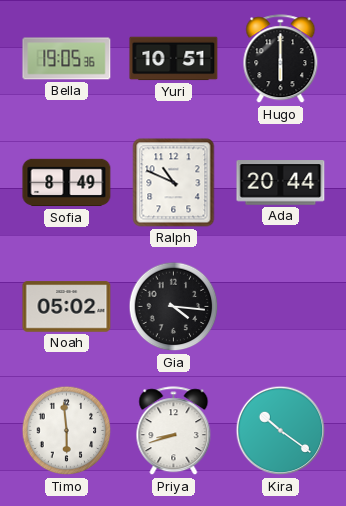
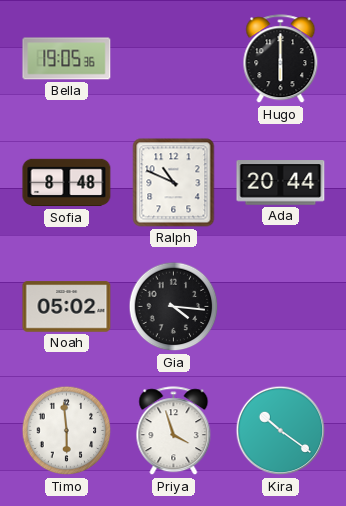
Yuri: 10:51 -> none
Sofia: 8:49 -> 8:48
Priya: 8:42 -> 3:57
